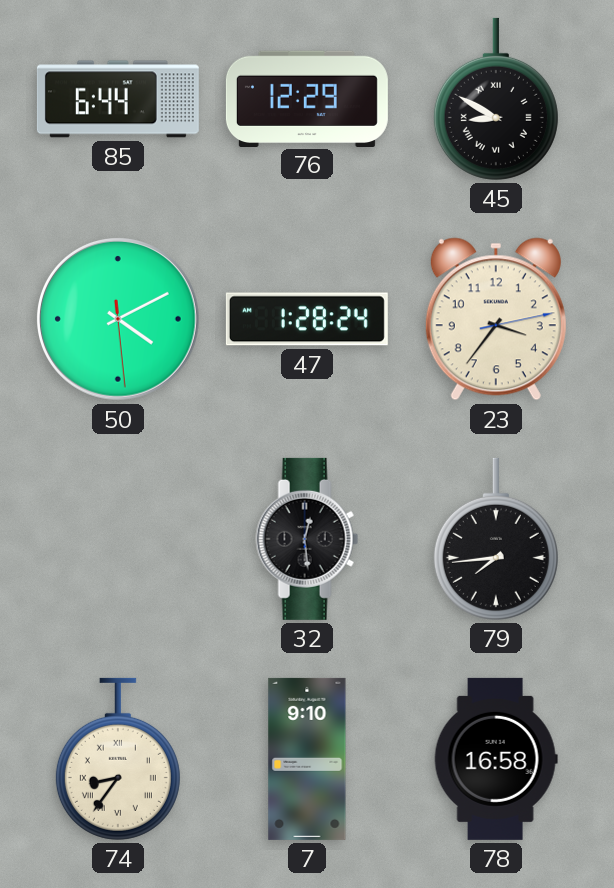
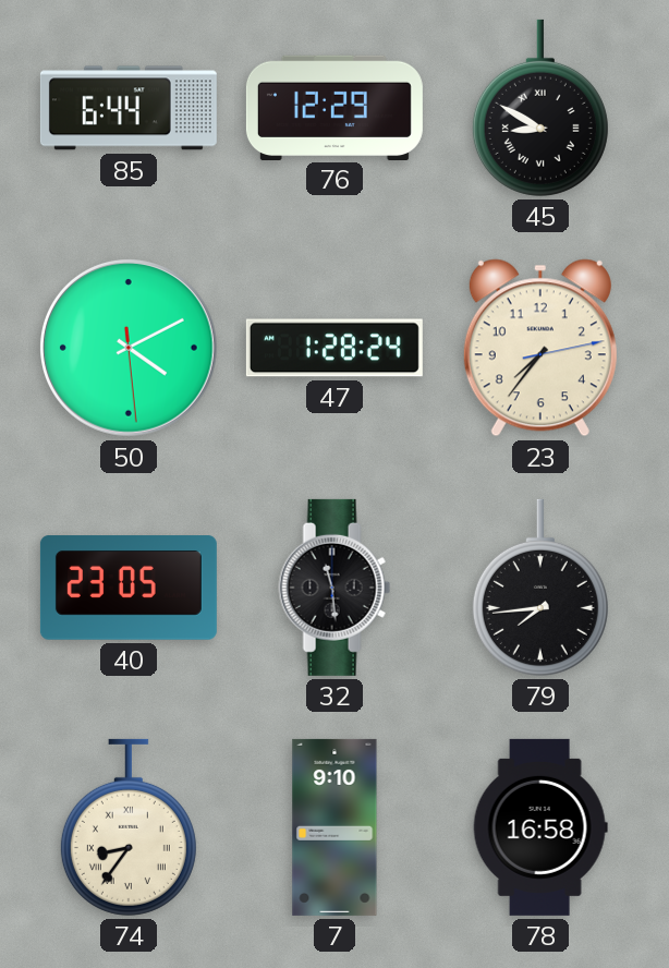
23: 3:36 -> 7:36
40: none -> 23:05
32: 12:29 -> 11:29
